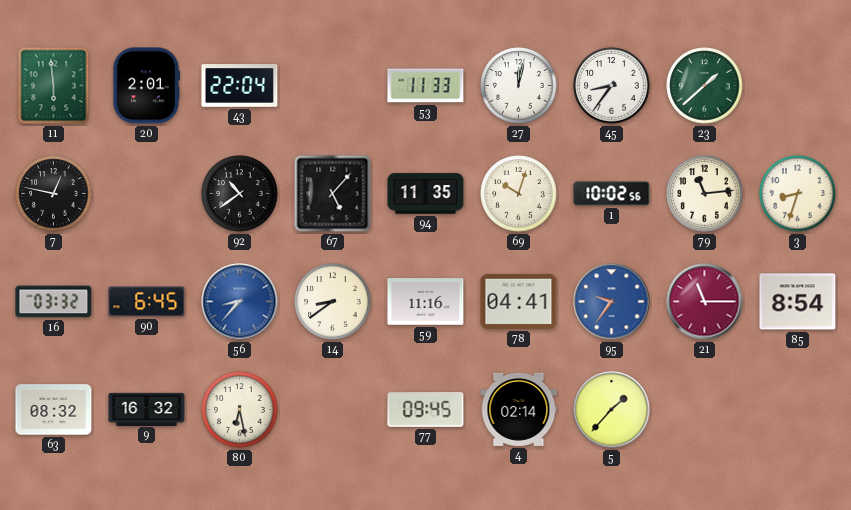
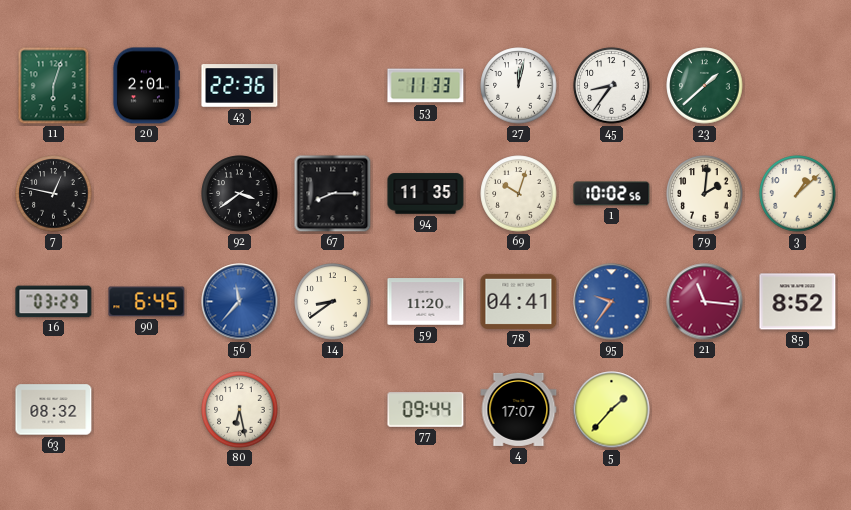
11: 5:59 -> 6:03
43: 22:04 -> 22:36
92: 10:39 -> 3:39
67: 5:07 -> 8:15
79: 11:14 -> 2:01
3: 8:33 -> 1:08
16: 03:32 -> 03:29
56: 8:37 -> 11:37
59: 11:16 -> 11:20
21: 11:15 -> 11:16
85: 8:54 -> 8:52
9: 16:32 -> none
77: 09:45 -> 09:44
4: 02:14 -> 17:07
